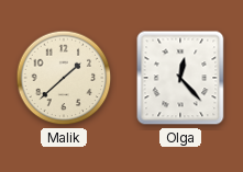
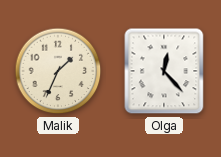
Malik: 1:38 -> 1:34
